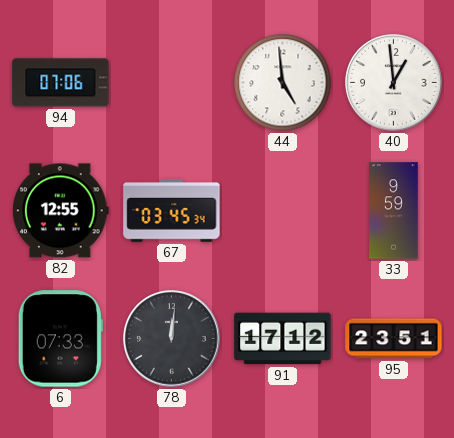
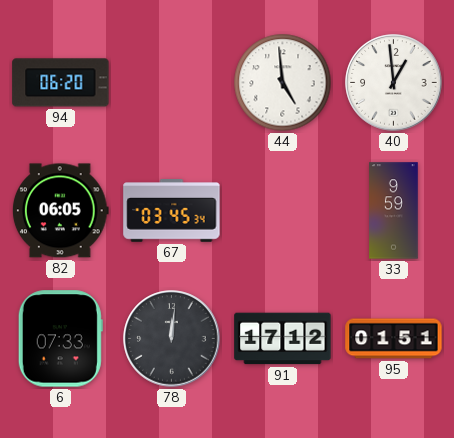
94: 07:06 -> 06:20
82: 12:55 -> 06:05
95: 23:51 -> 01:51
